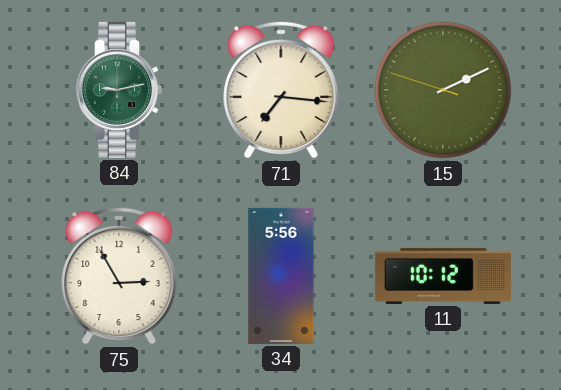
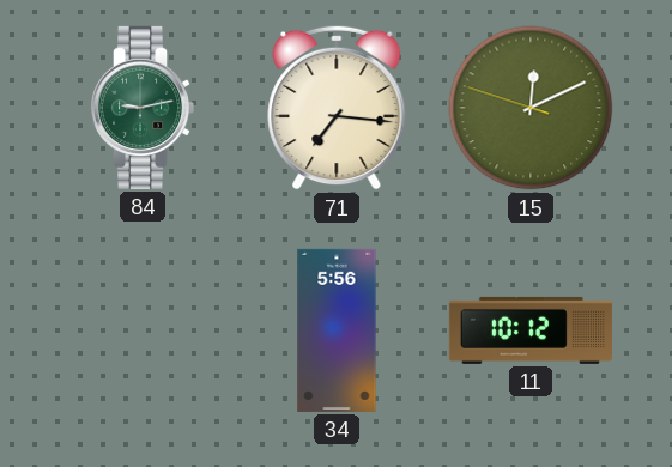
15: 2:10 -> 12:10
75: 2:55 -> none
